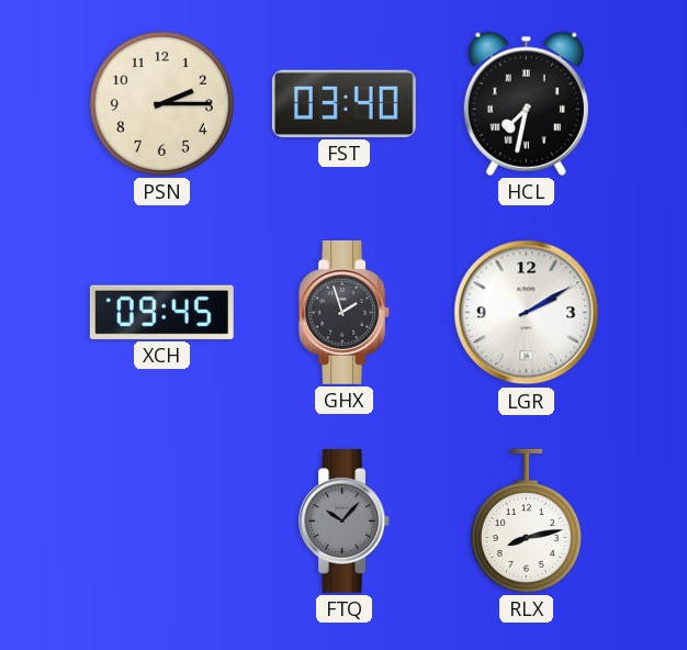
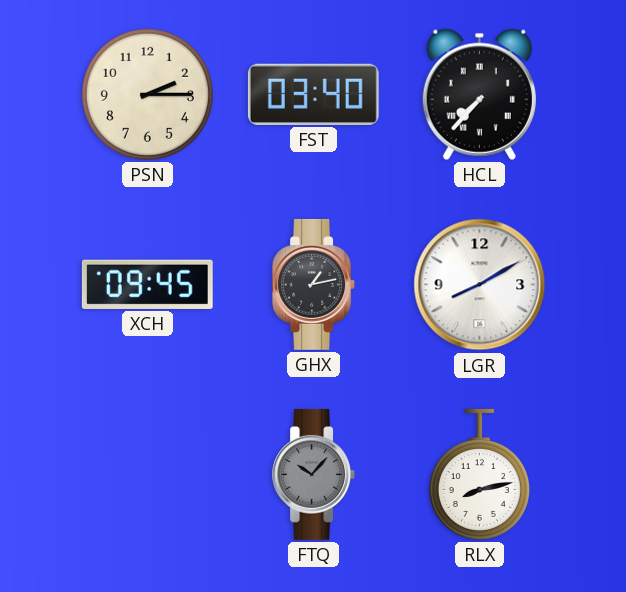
HCL: 7:32 -> 7:37
GHX: 1:57 -> 1:13
LGR: 2:10 -> 8:10
